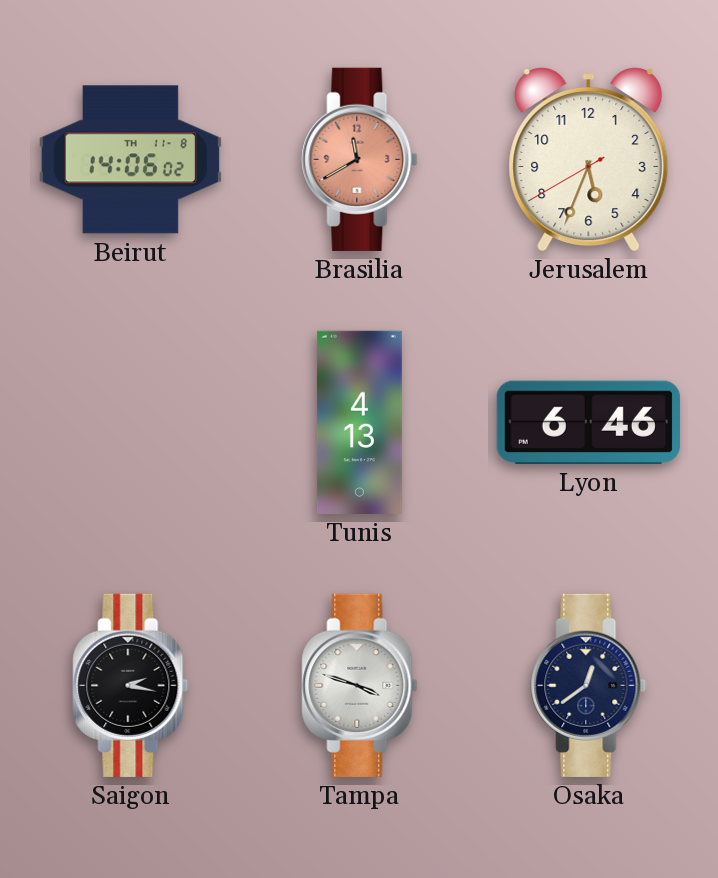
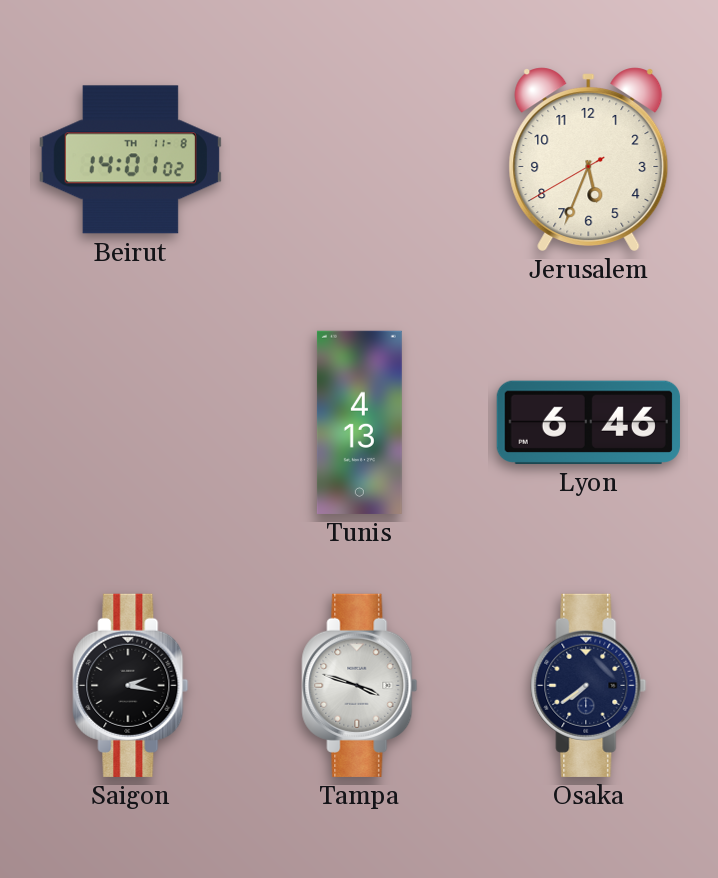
Beirut: 14:06 -> 14:01
Brasilia: 11:40 -> none
Osaka: 12:39 -> 7:39
